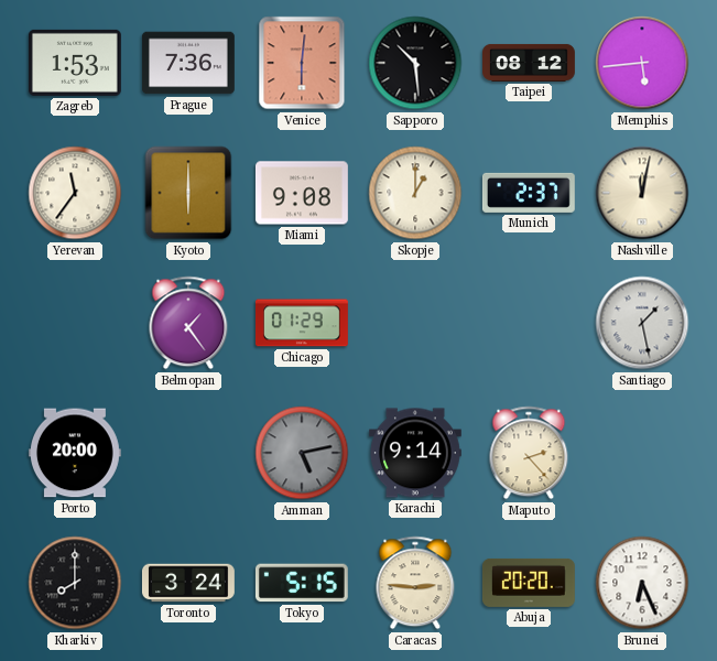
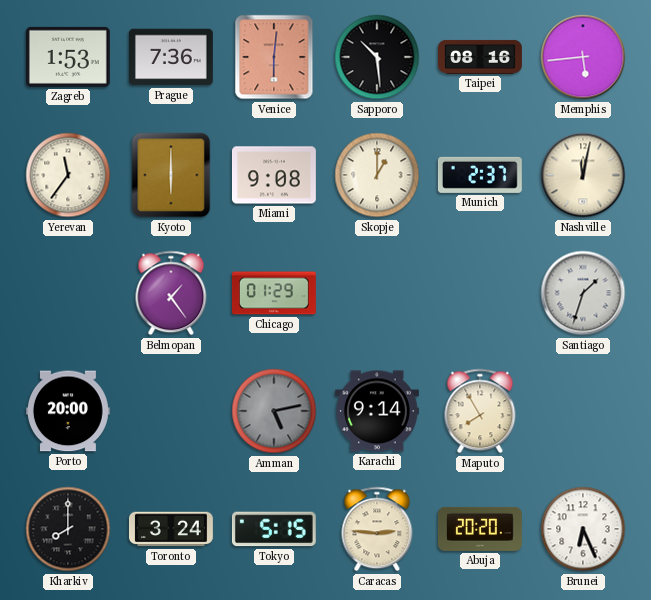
Taipei: 08:12 -> 08:16
Santiago: 1:28 -> 1:33
Maputo: 2:23 -> 7:55
